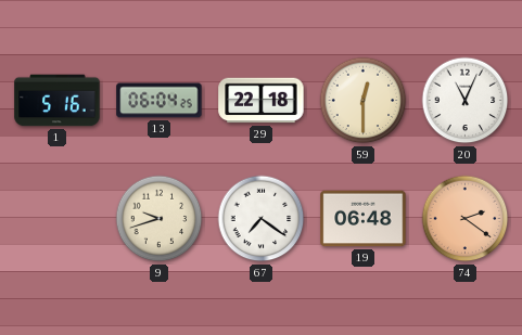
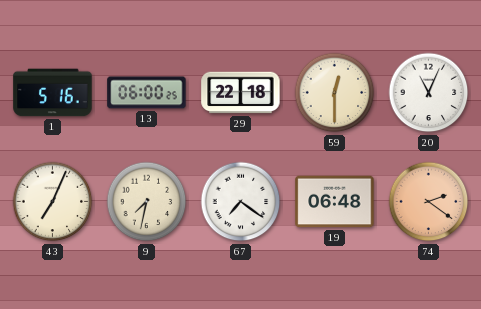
13: 06:04 -> 06:00
43: none -> 7:04
9: 9:42 -> 7:32
